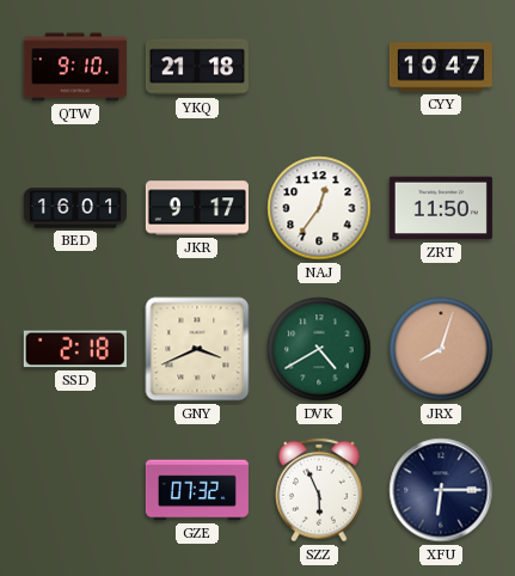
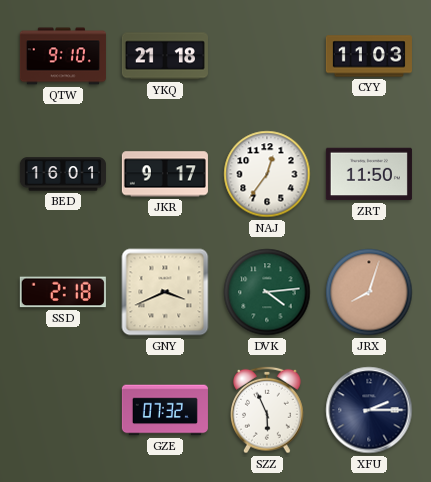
CYY: 10:47 -> 11:03
DVK: 4:40 -> 4:14
XFU: 6:15 -> 2:15
